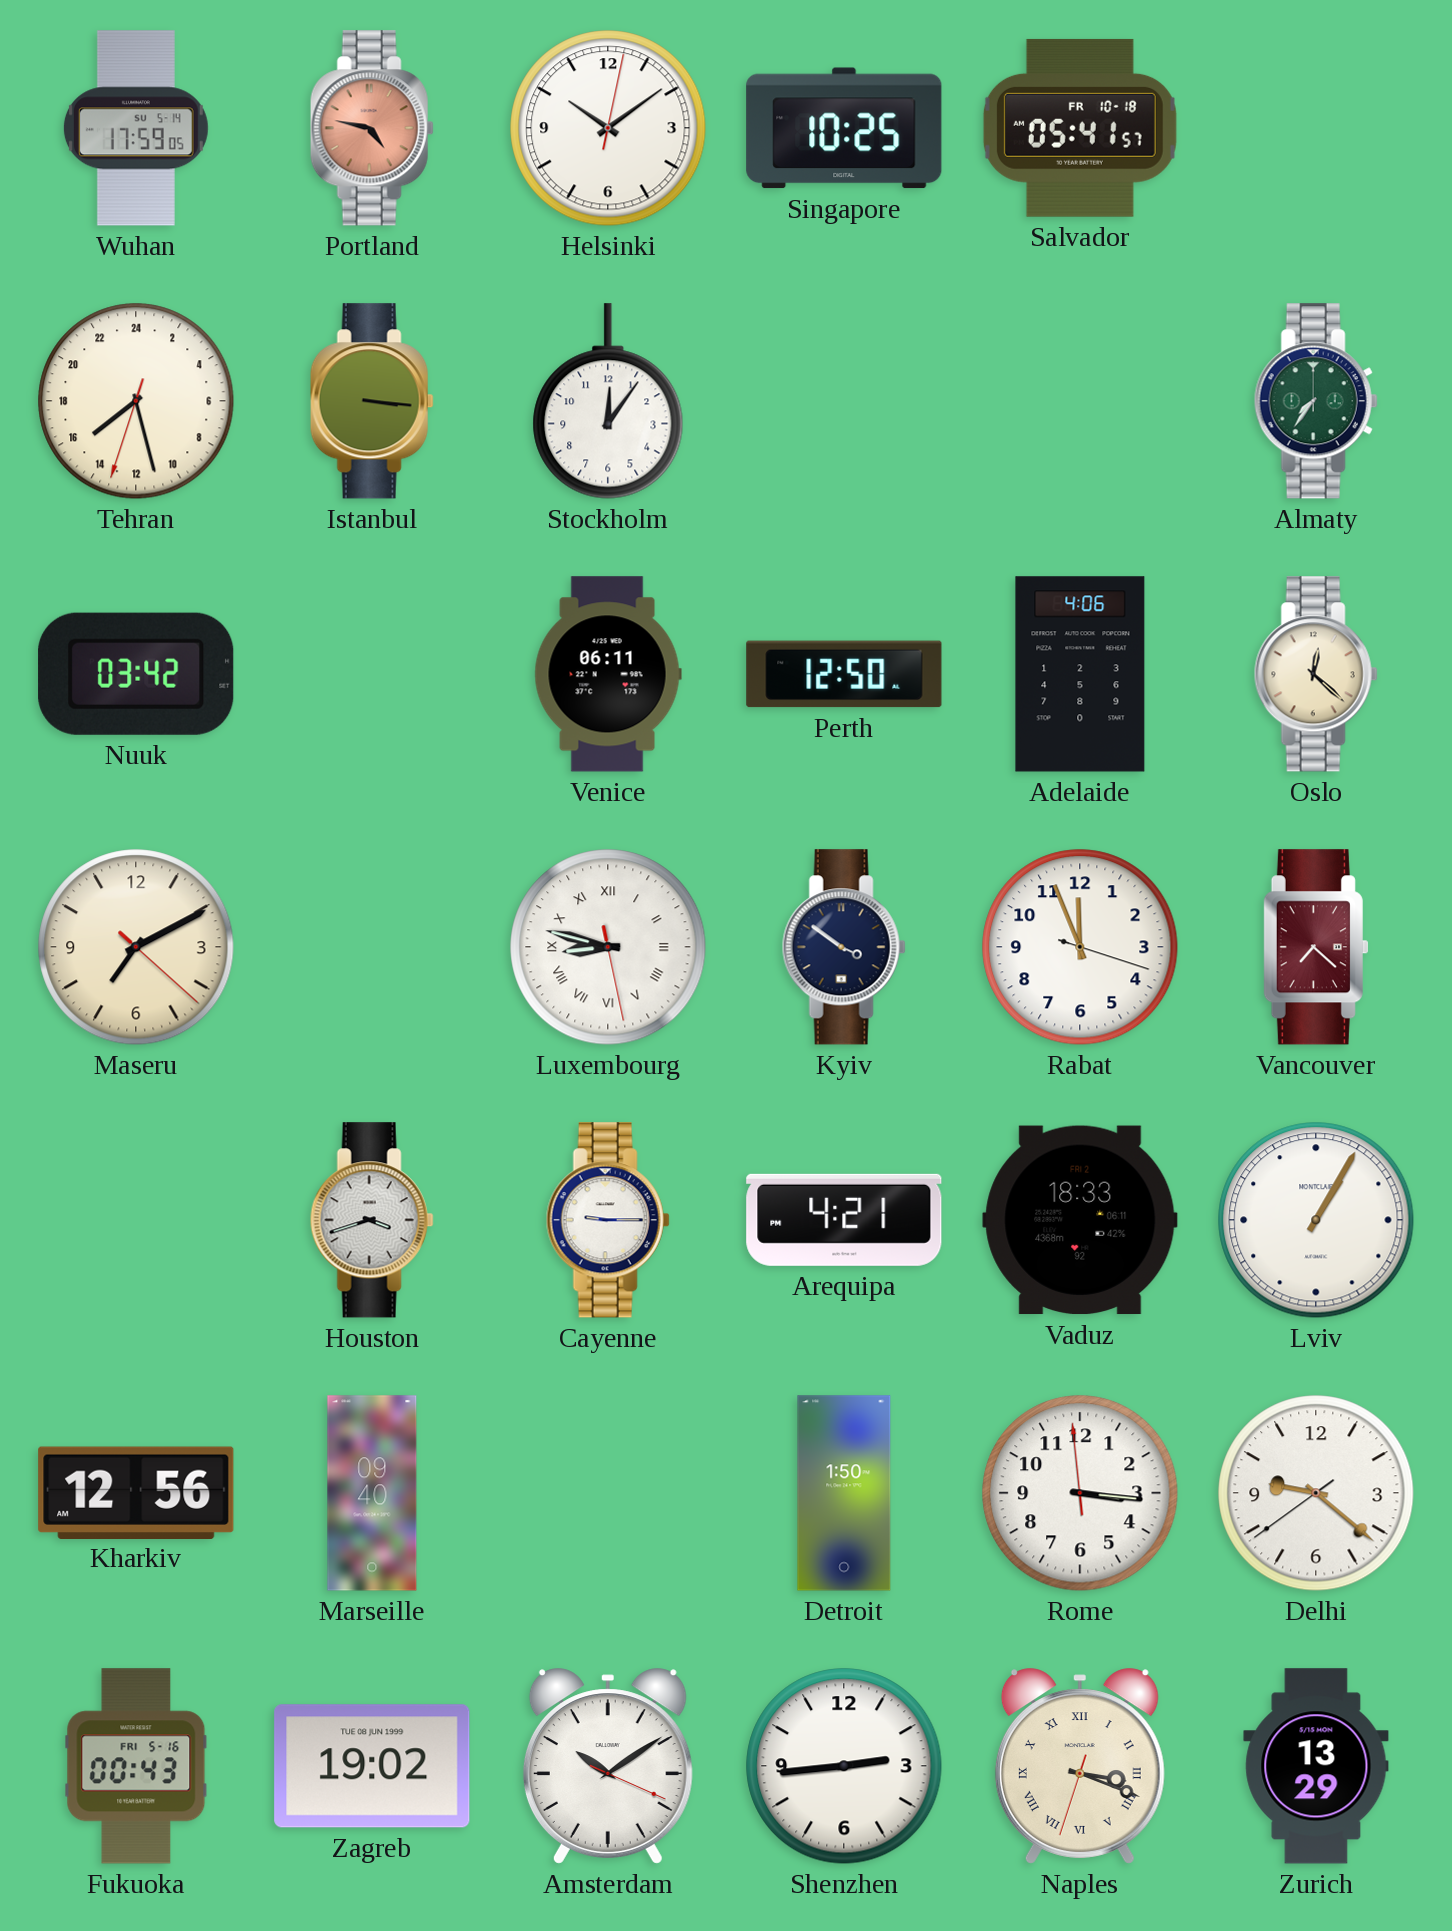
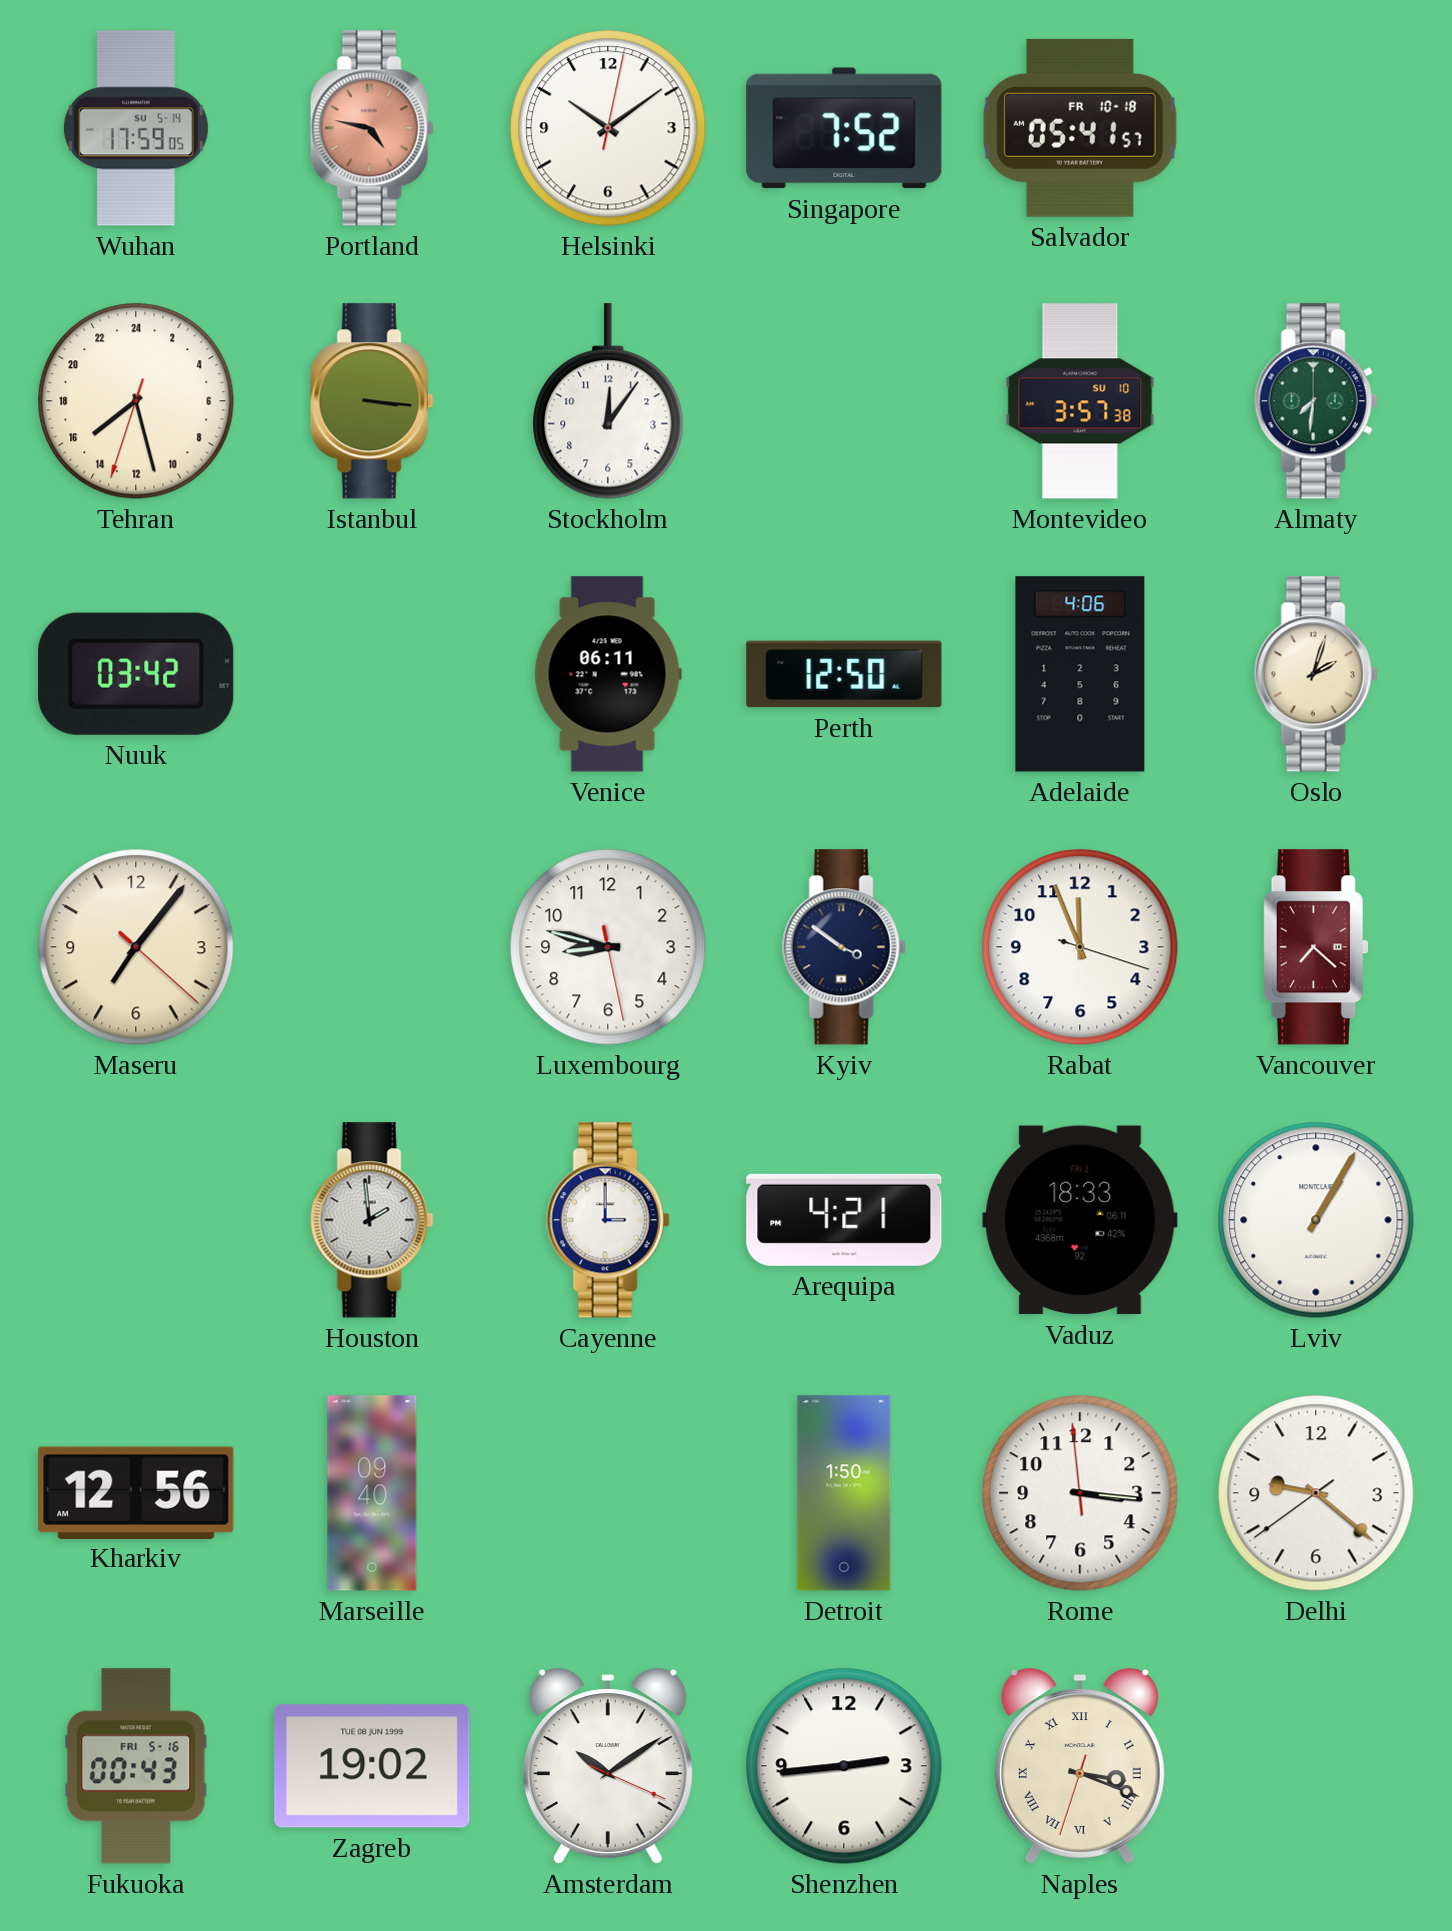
Singapore: 10:25 -> 7:52
Montevideo: none -> 3:57
Almaty: 7:36 -> 7:31
Oslo: 12:22 -> 2:03
Maseru: 7:10 -> 7:06
Luxembourg numerals: Roman -> Arabic
Houston: 3:42 -> 1:59
Cayenne: 9:15 -> 3:00
Zurich: 13:29 -> none
